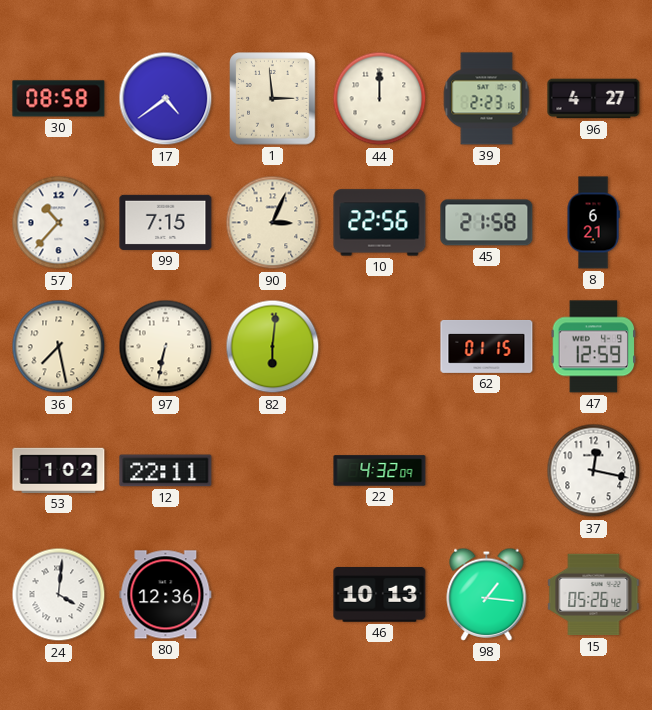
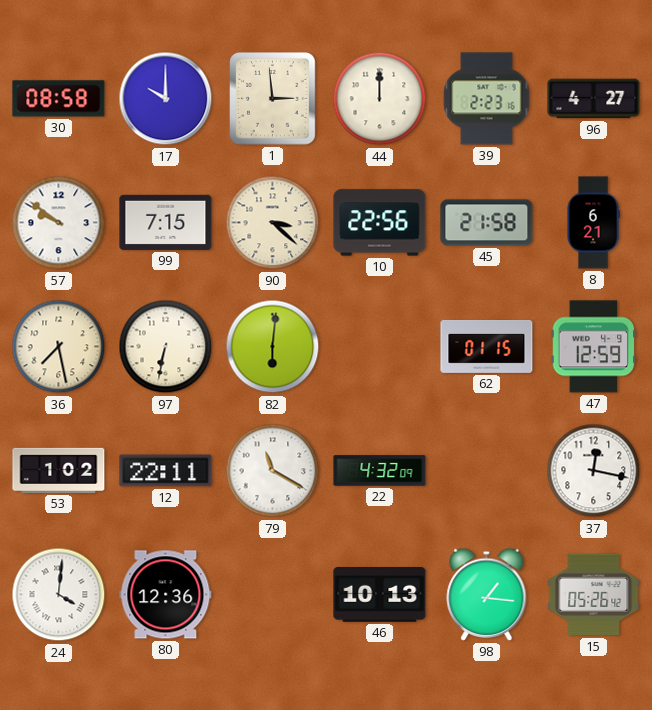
17: 4:39 -> 10:00
57: 10:37 -> 9:51
90: 3:04 -> 3:22
79: none -> 11:20
